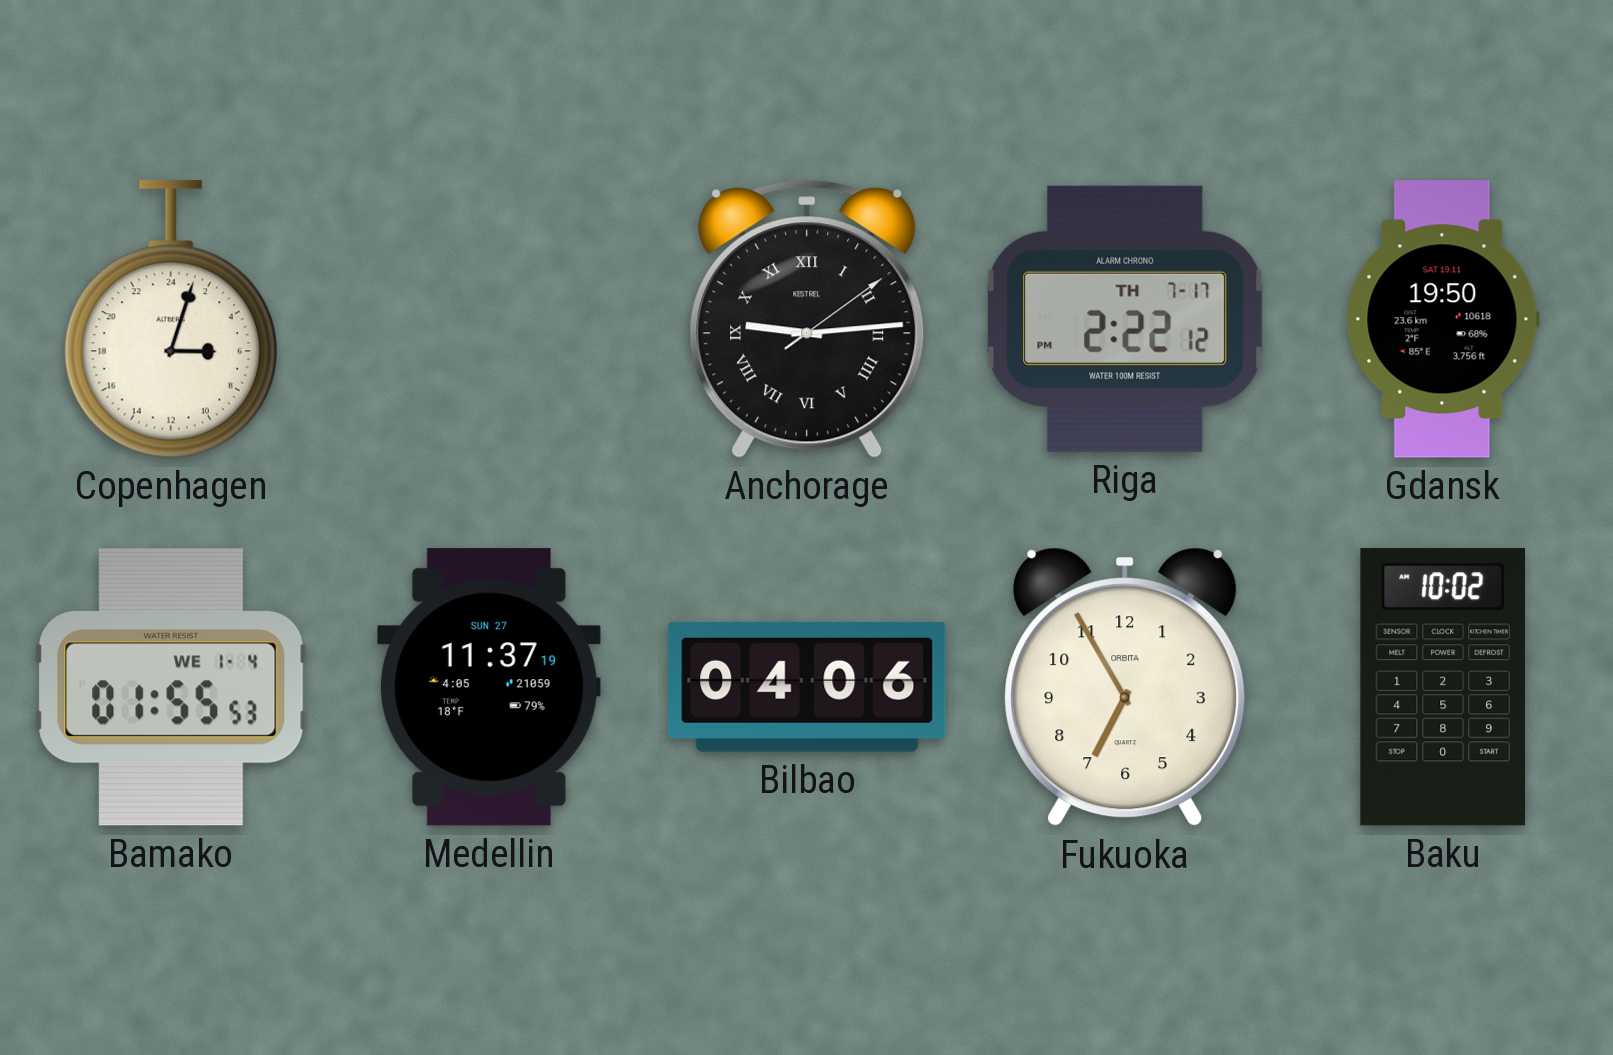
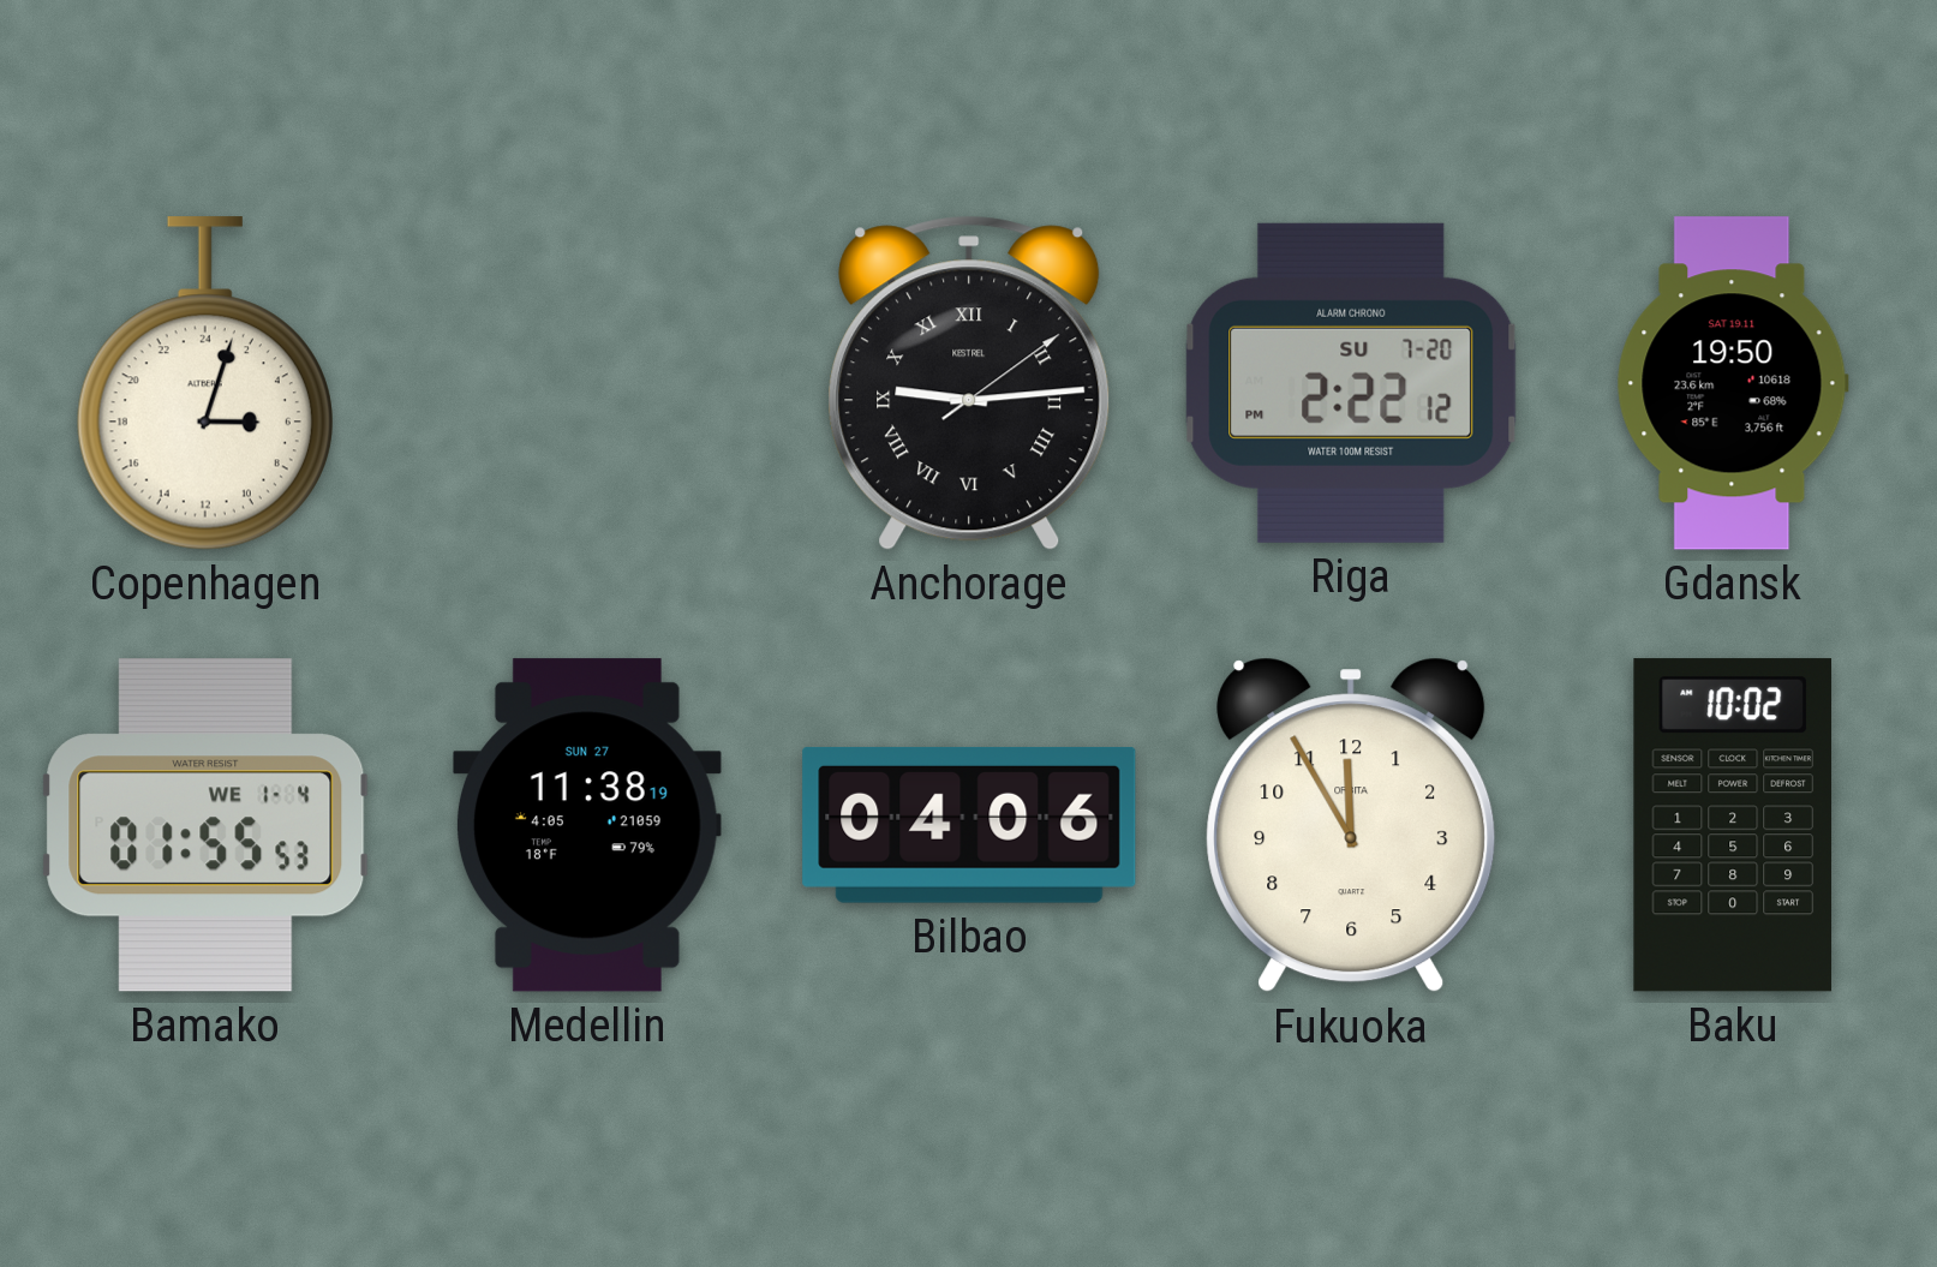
Riga date: TH 7-17 -> SU 7-20
Medellin: 11:37 -> 11:38
Fukuoka: 6:55 -> 11:55
